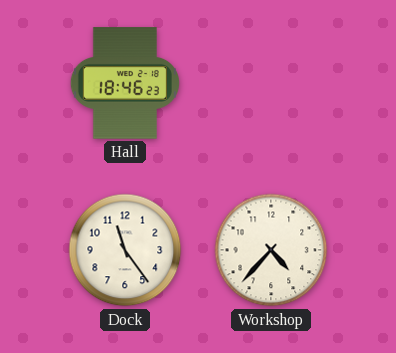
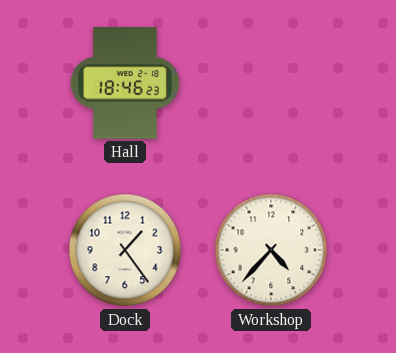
Dock: 11:24 -> 1:24
